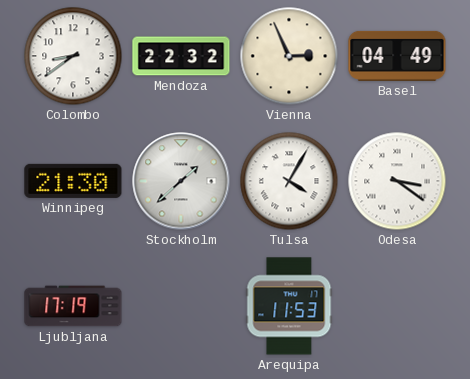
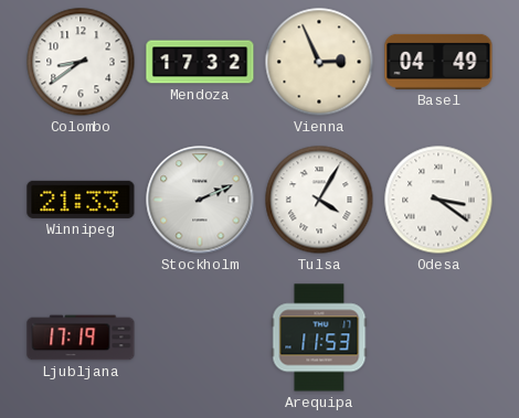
Mendoza: 22:32 -> 17:32
Winnipeg: 21:30 -> 21:33
Stockholm: 1:38 -> 2:11
